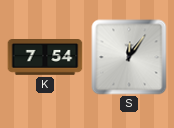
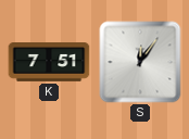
K: 7:54 -> 7:51
